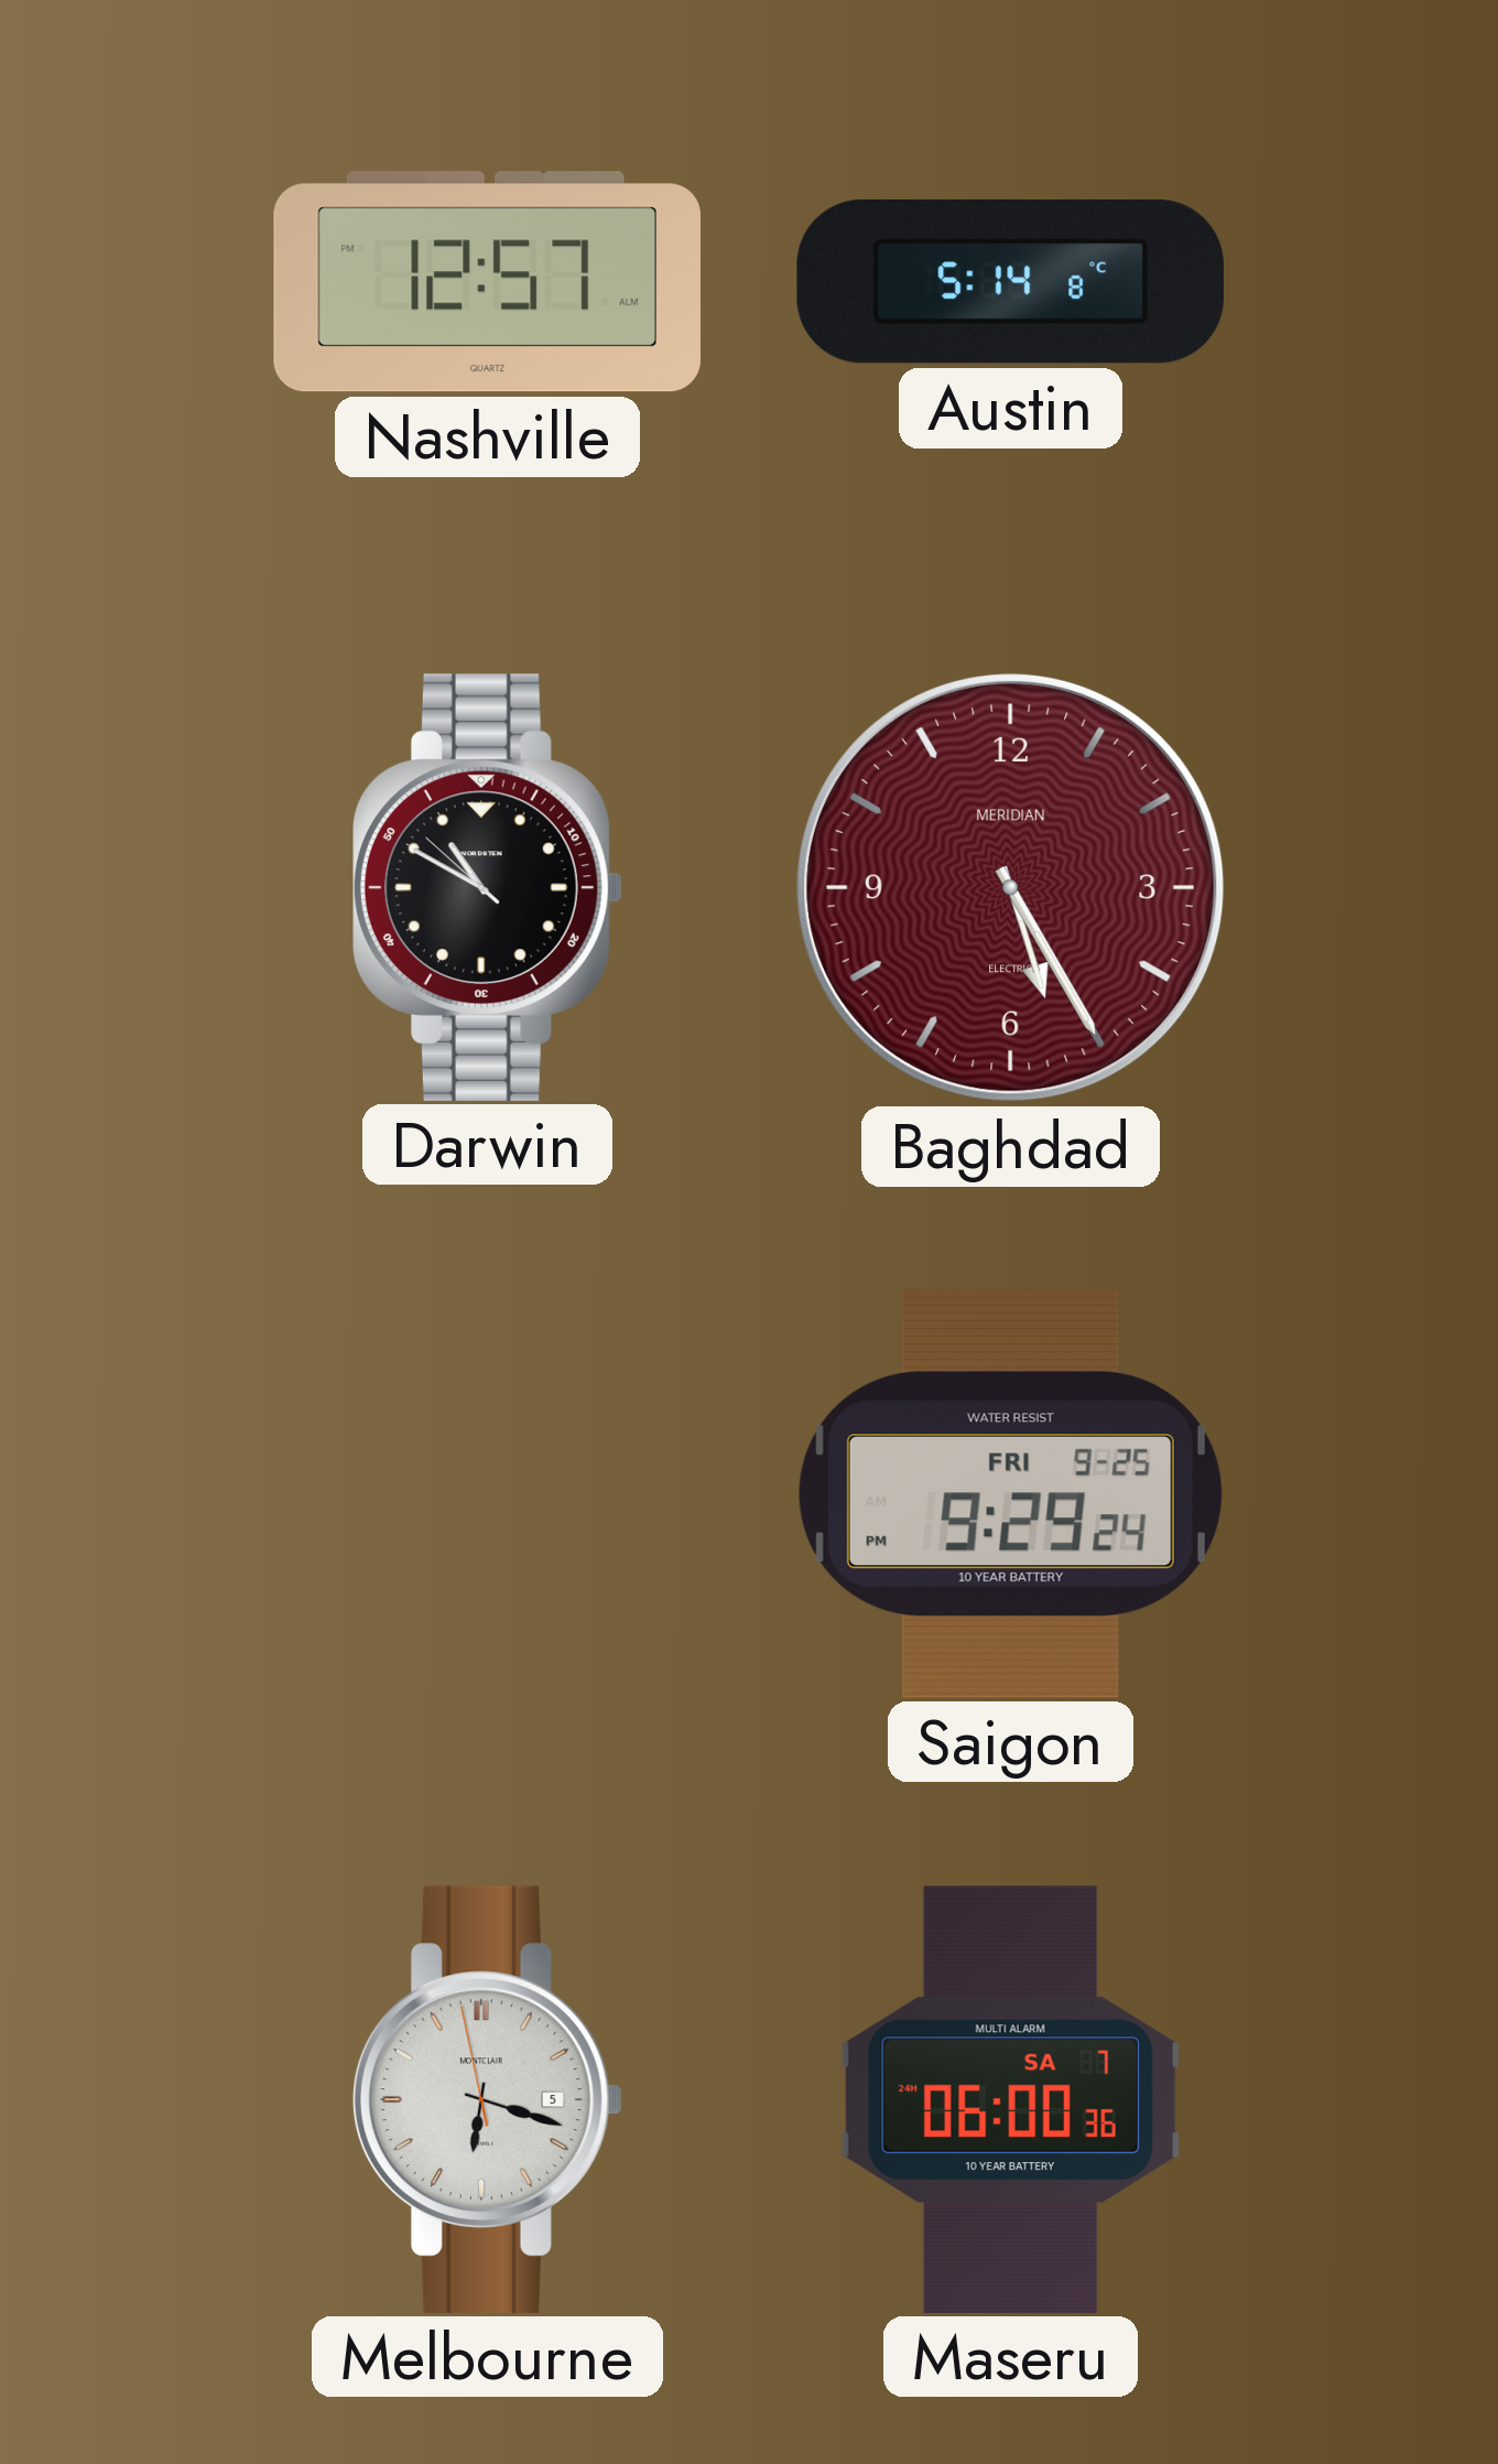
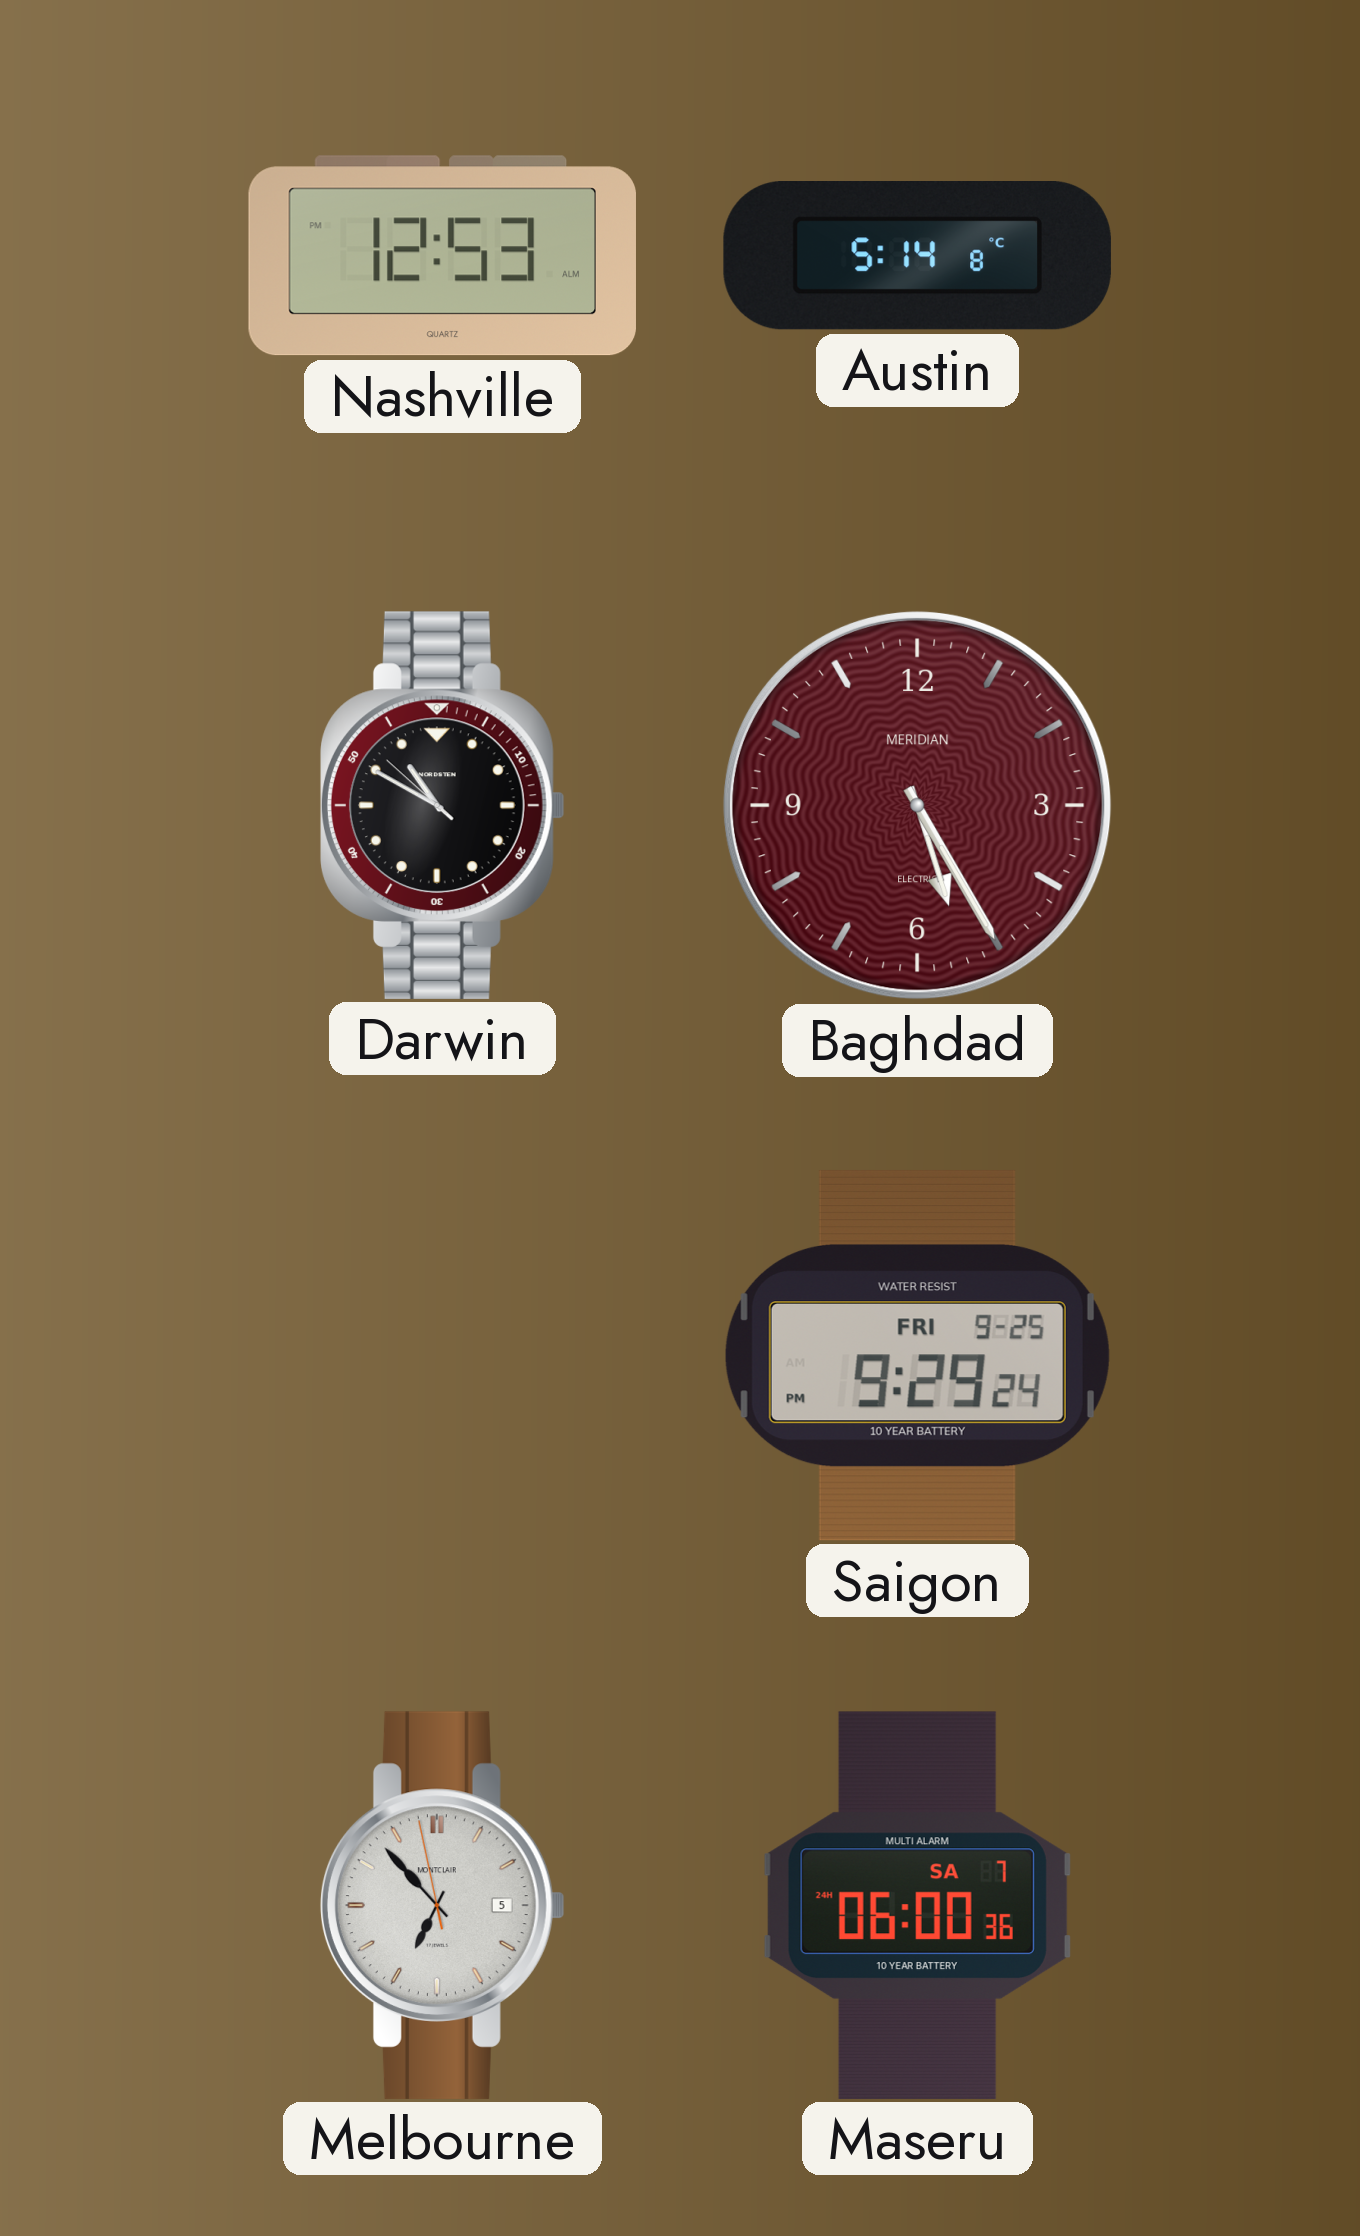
Nashville: 12:57 -> 12:53
Melbourne: 6:17 -> 6:52
